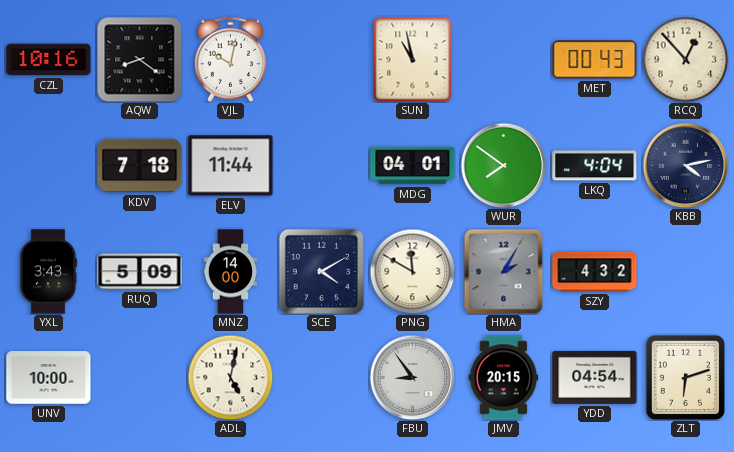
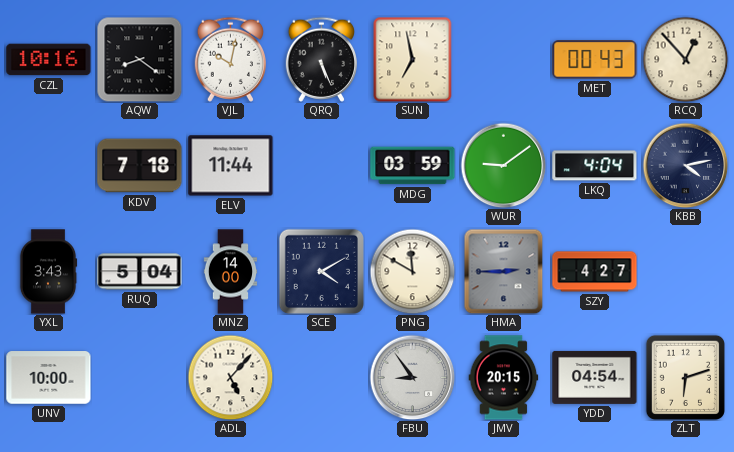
QRQ: none -> 5:26
SUN: 10:58 -> 6:58
MDG: 04:01 -> 03:59
WUR: 7:51 -> 9:09
RUQ: 5:09 -> 5:04
HMA: 2:05 -> 2:45
SZY: 4:32 -> 4:27
ADL: 5:02 -> 5:07
